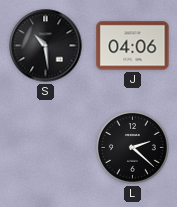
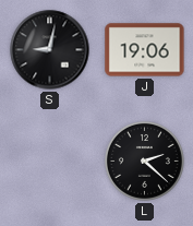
S: 10:29 -> 9:02
J: 04:06 -> 19:06
